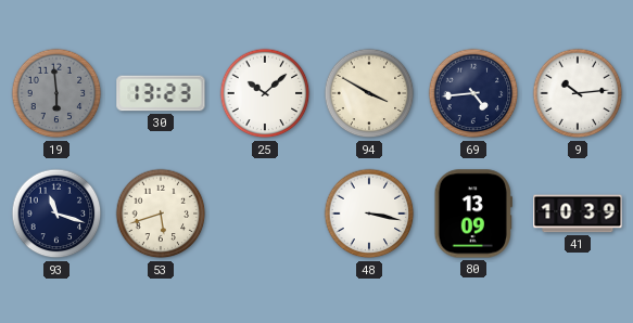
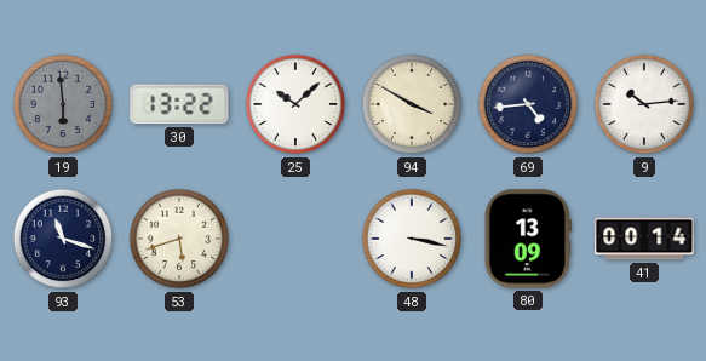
30: 13:23 -> 13:22
41: 10:39 -> 00:14
